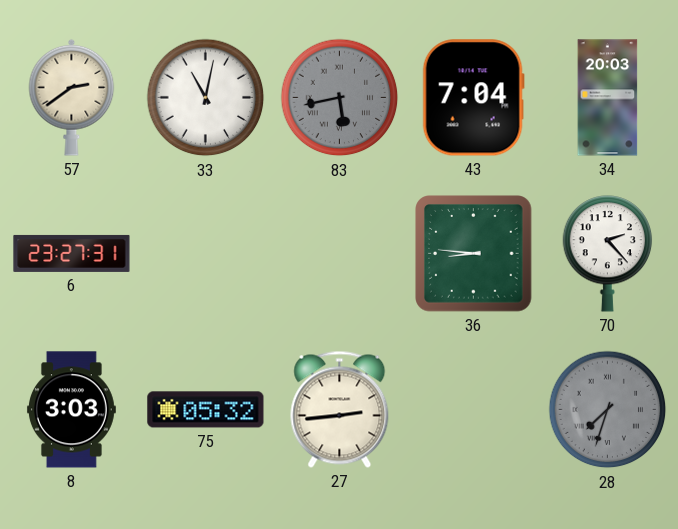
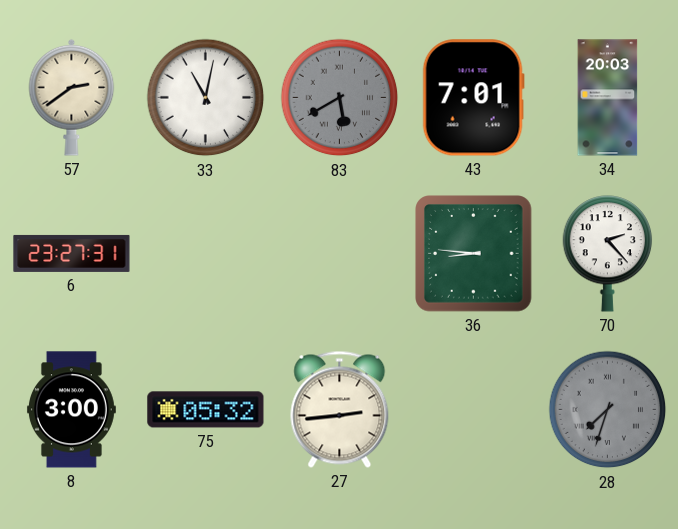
83: 5:43 -> 5:40
43: 7:04 -> 7:01
8: 3:03 -> 3:00
